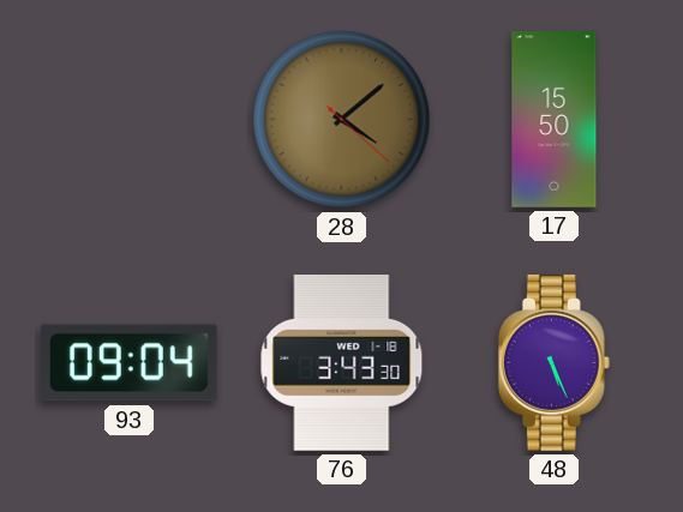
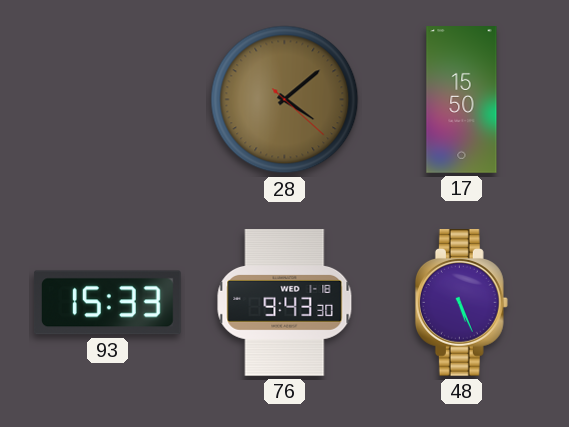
93: 09:04 -> 15:33
76: 3:43 -> 9:43
